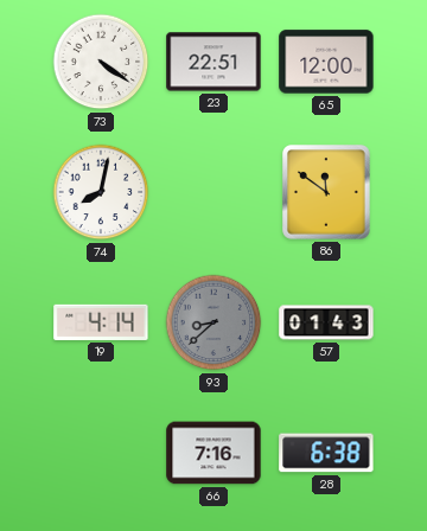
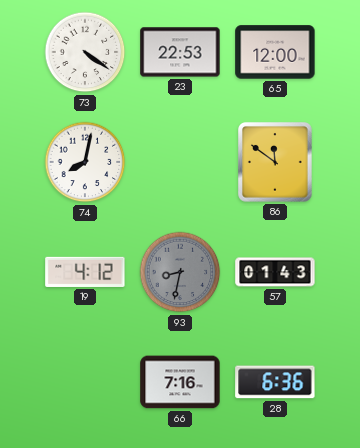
23: 22:51 -> 22:53
19: 4:14 -> 4:12
93: 8:38 -> 8:32
28: 6:38 -> 6:36
